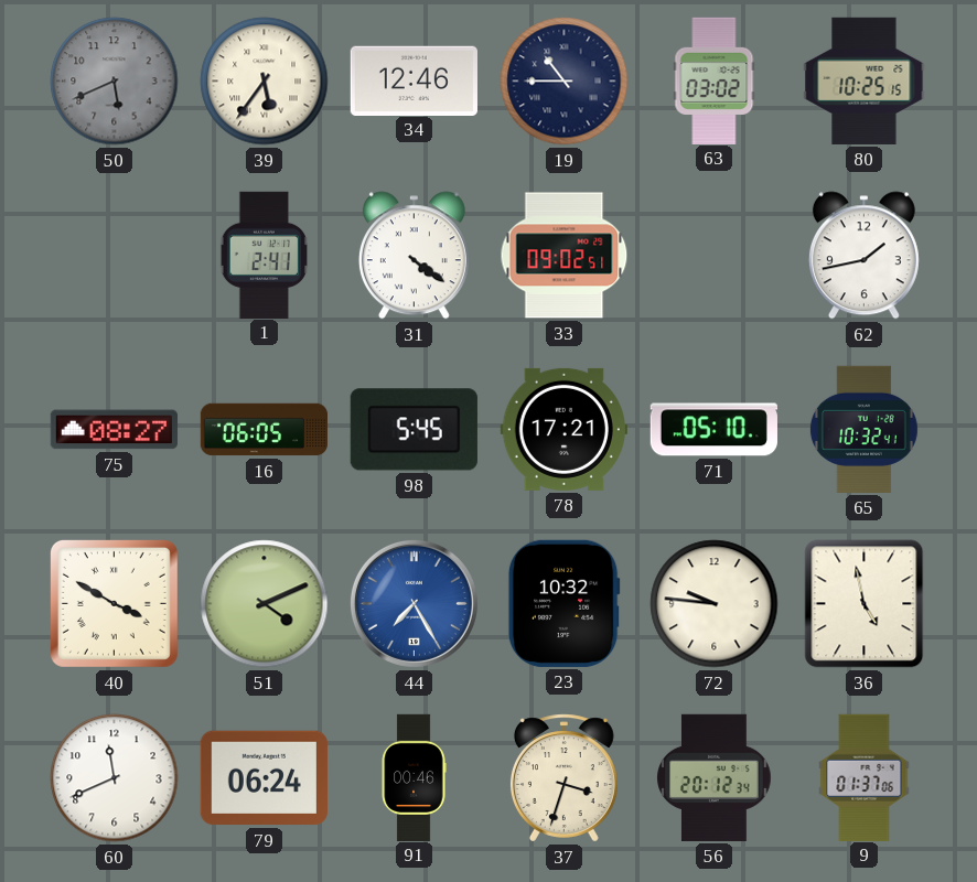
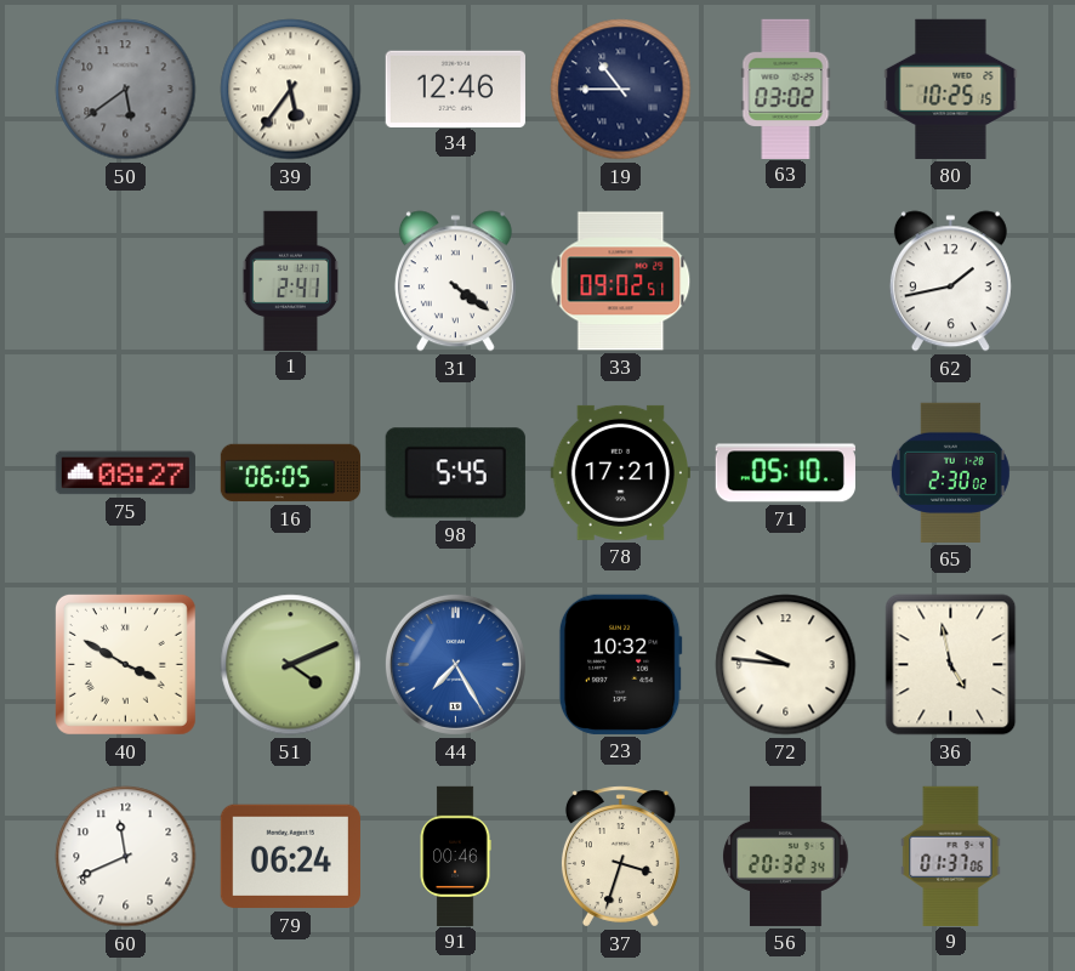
50: 5:41 -> 5:39
65: 10:32 -> 2:30
56: 20:12 -> 20:32
